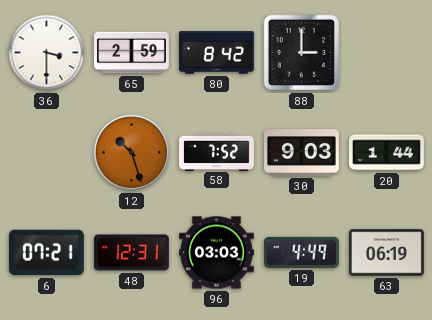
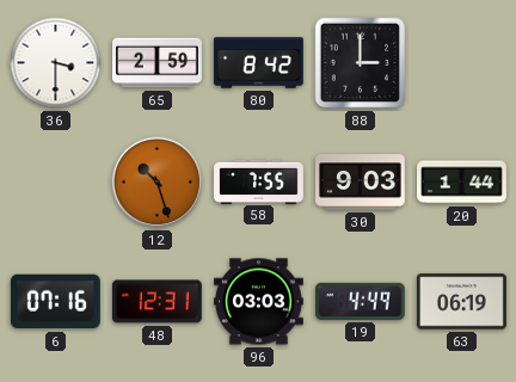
58: 7:52 -> 7:55
6: 07:21 -> 07:16
